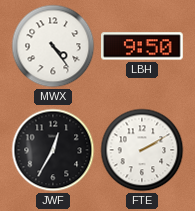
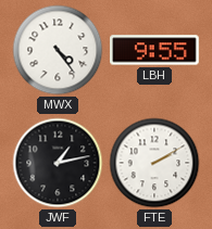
LBH: 9:50 -> 9:55
JWF: 12:35 -> 1:13
